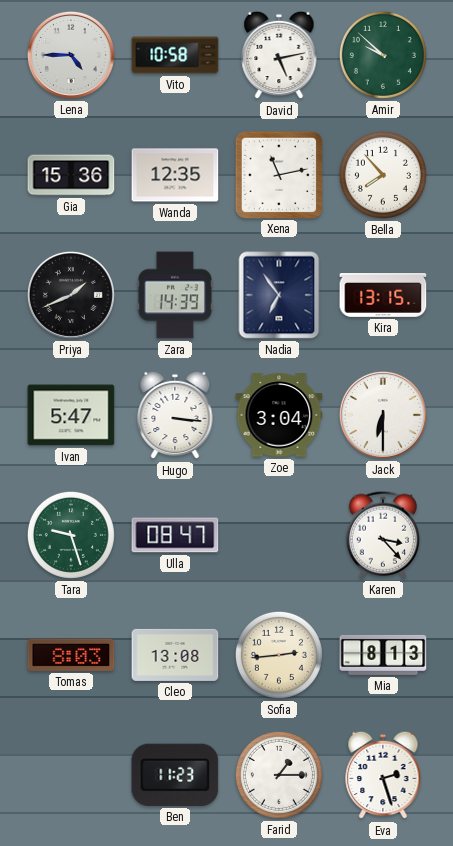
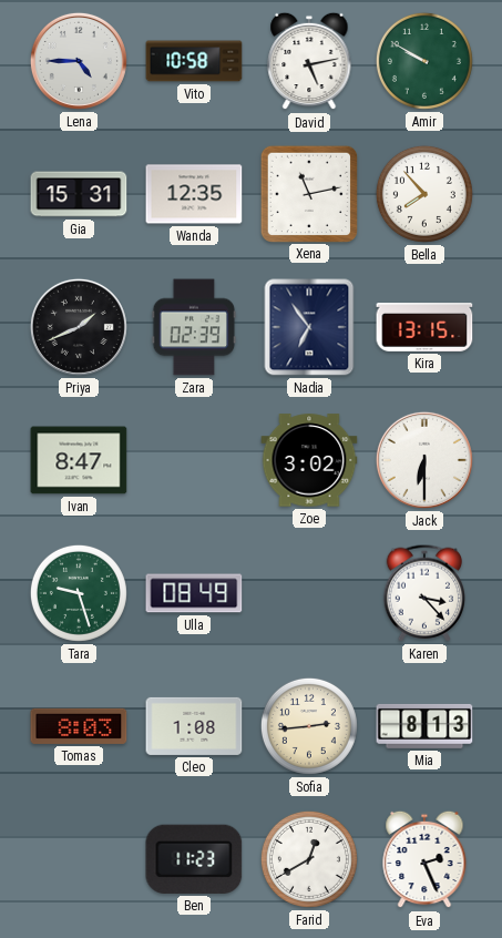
Amir: 9:52 -> 9:50
Gia: 15:36 -> 15:31
Zara: 14:39 -> 02:39
Ivan: 5:47 -> 8:47
Hugo: 3:16 -> none
Zoe: 3:04 -> 3:02
Ulla: 08:47 -> 08:49
Cleo: 13:08 -> 1:08
Farid: 1:15 -> 12:40
Eva: 2:27 -> 2:26
